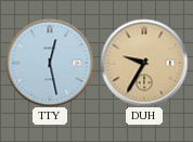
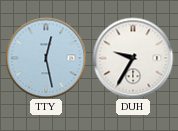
DUH dial: champagne -> white
